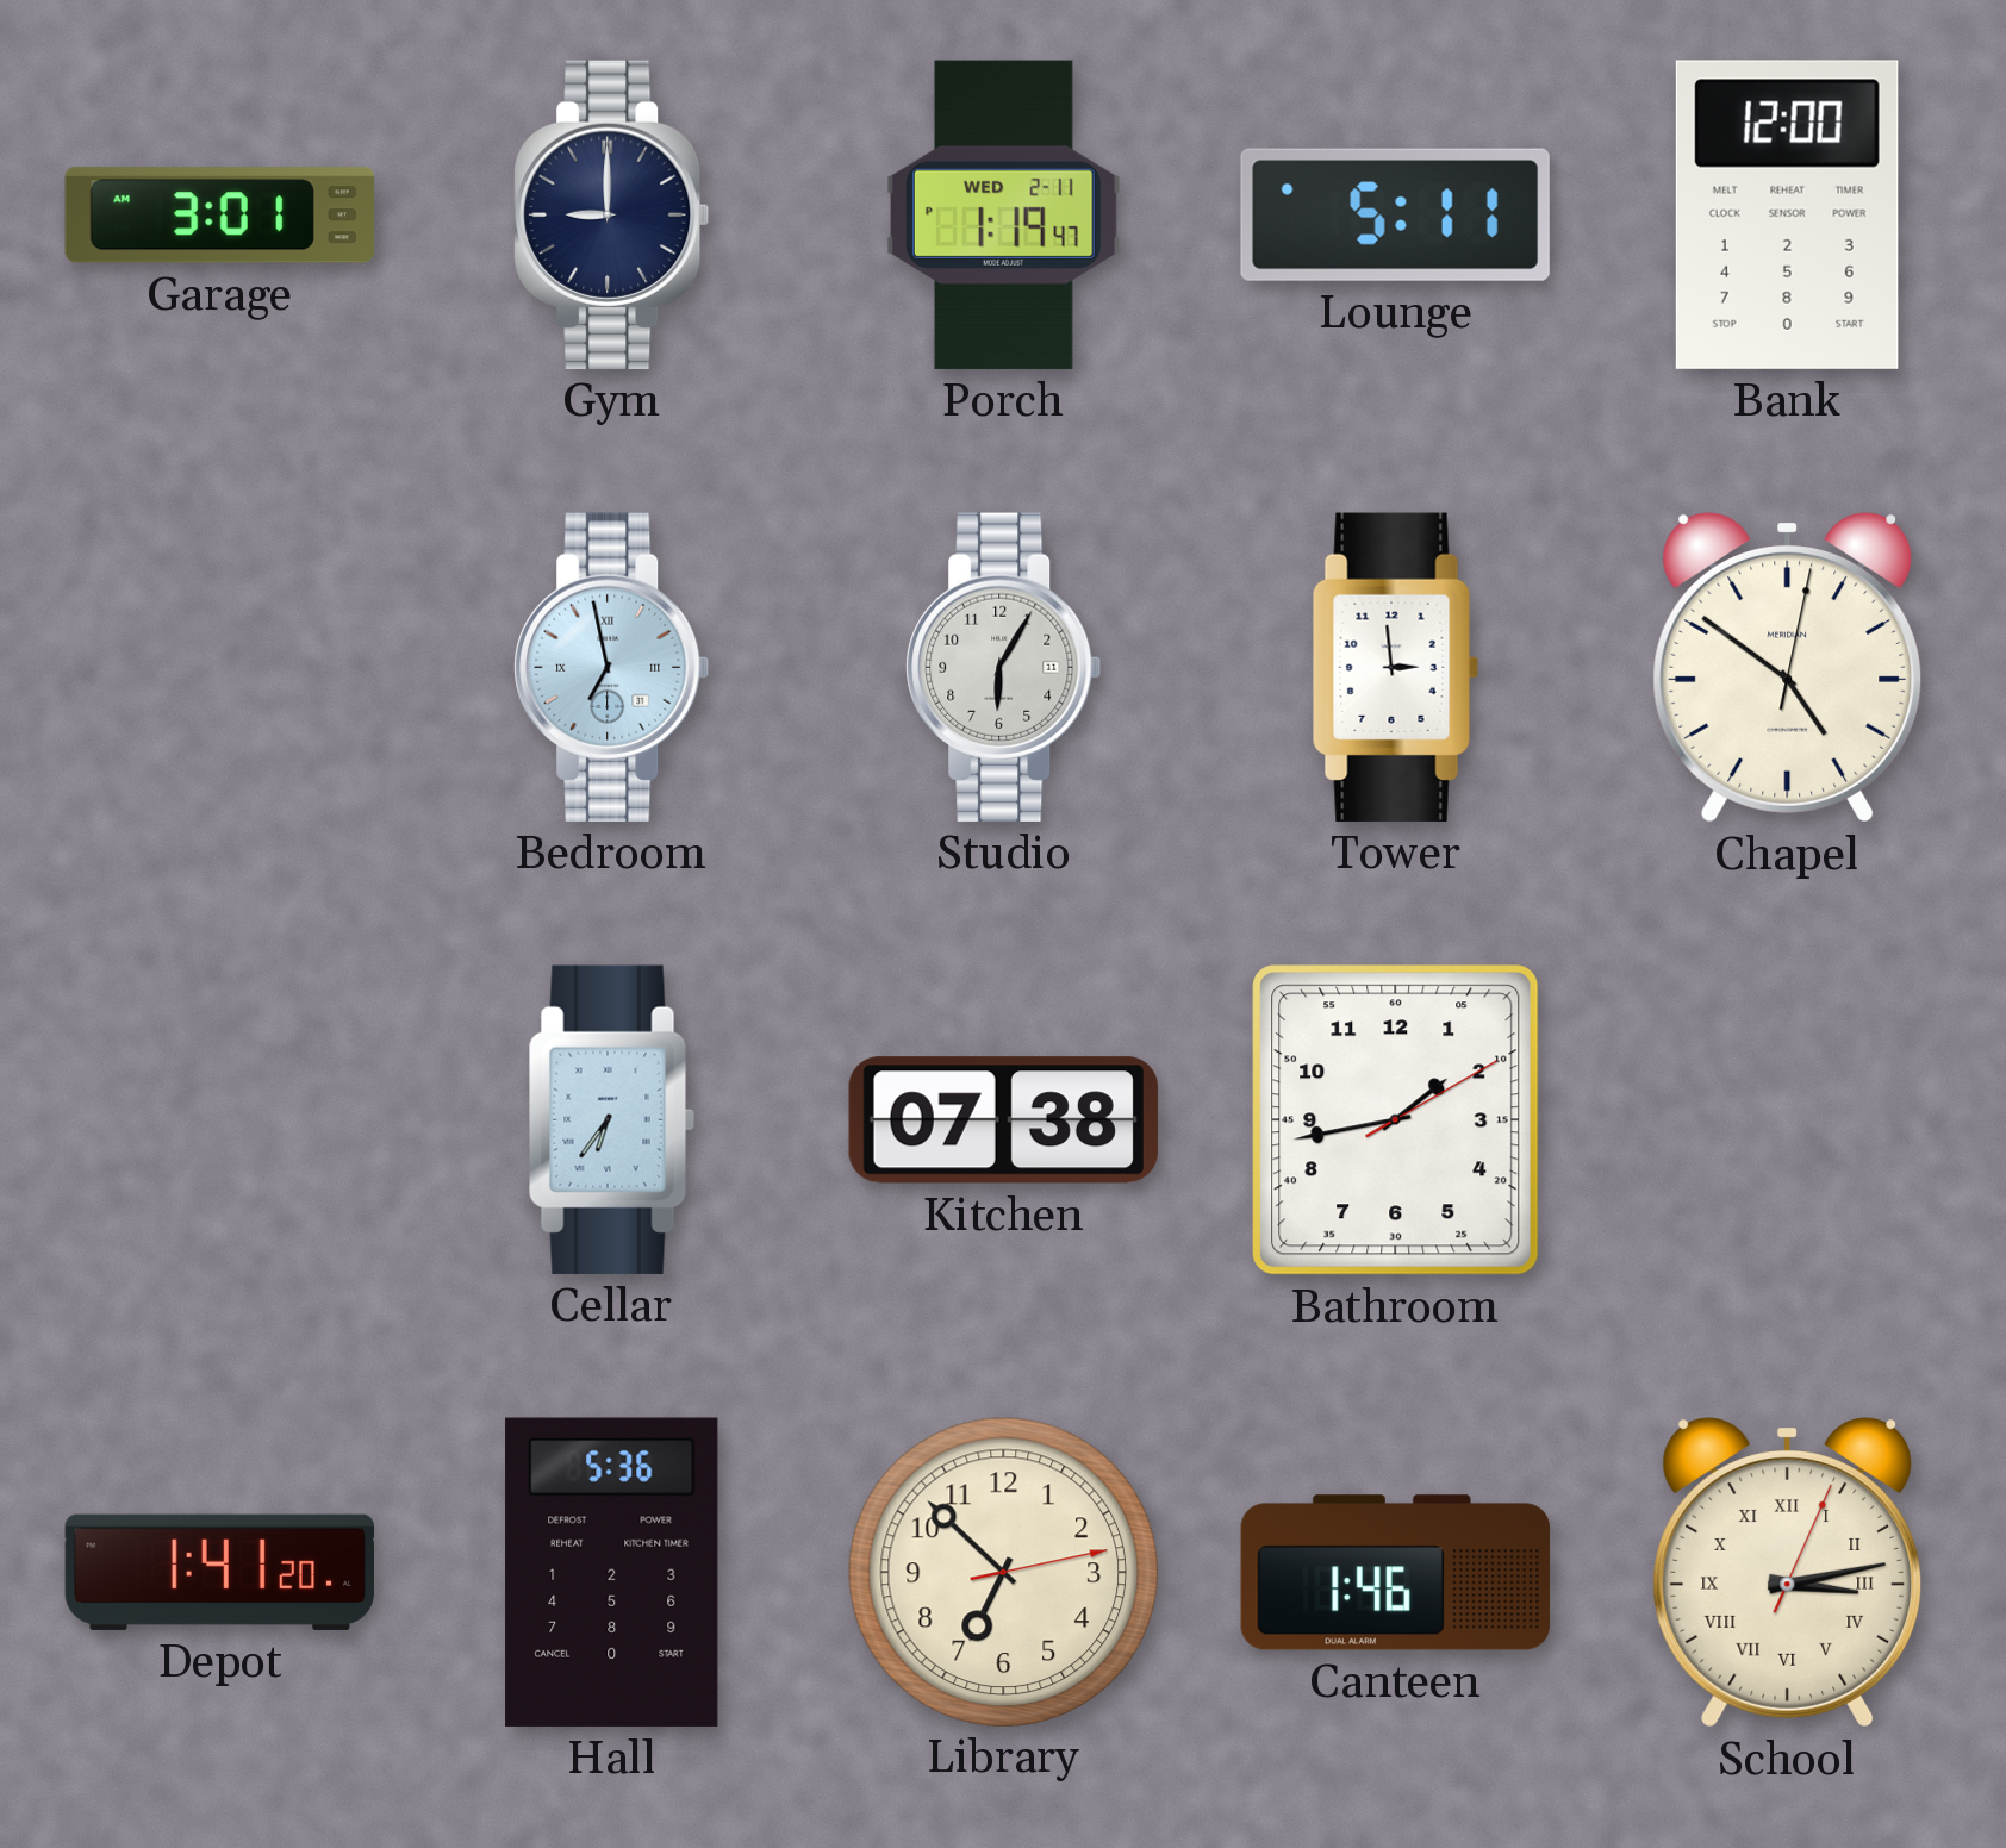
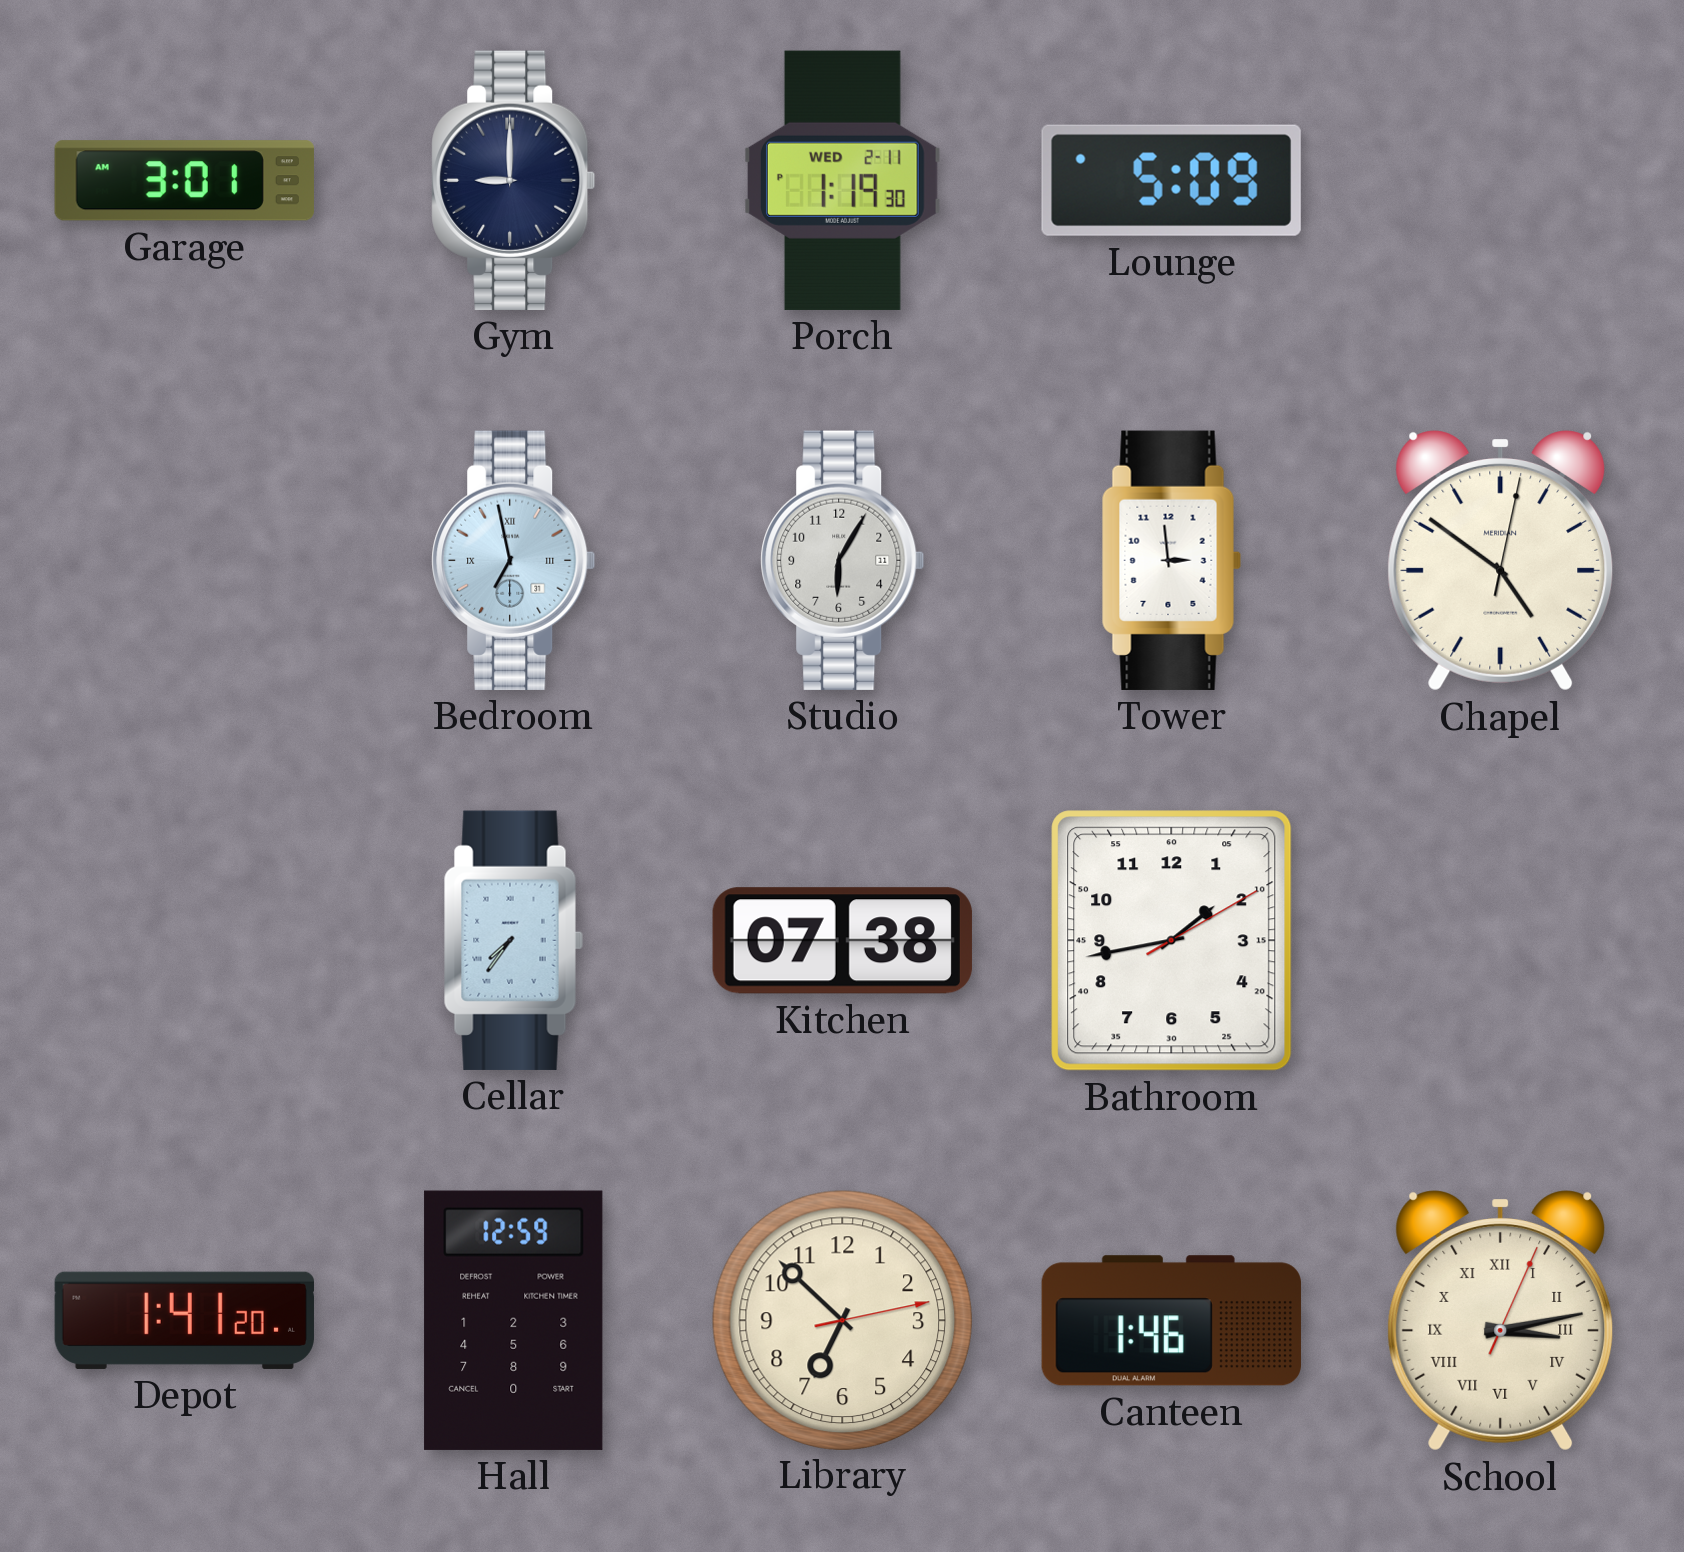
Porch: 1:19:47 PM -> 1:19:30 PM
Lounge: 5:11 -> 5:09
Bank: 12:00 -> none
Cellar: 6:36 -> 7:36
Hall: 5:36 -> 12:59
